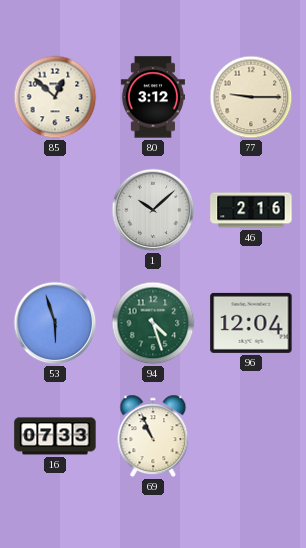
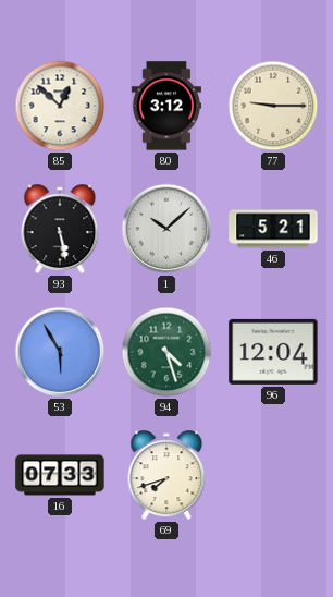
93: none -> 5:28
46: 2:16 -> 5:21
53: 5:57 -> 5:55
69: 10:56 -> 7:42
